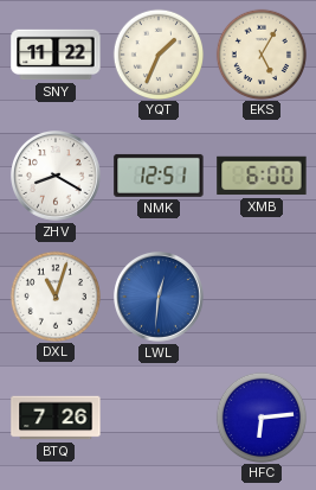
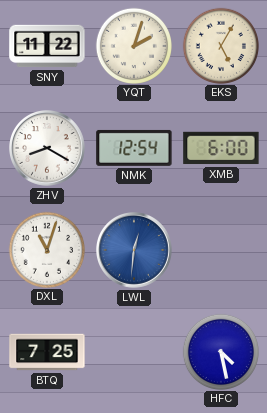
YQT: 1:34 -> 2:03
NMK: 12:51 -> 12:54
BTQ: 7:26 -> 7:25
HFC: 6:14 -> 4:28
